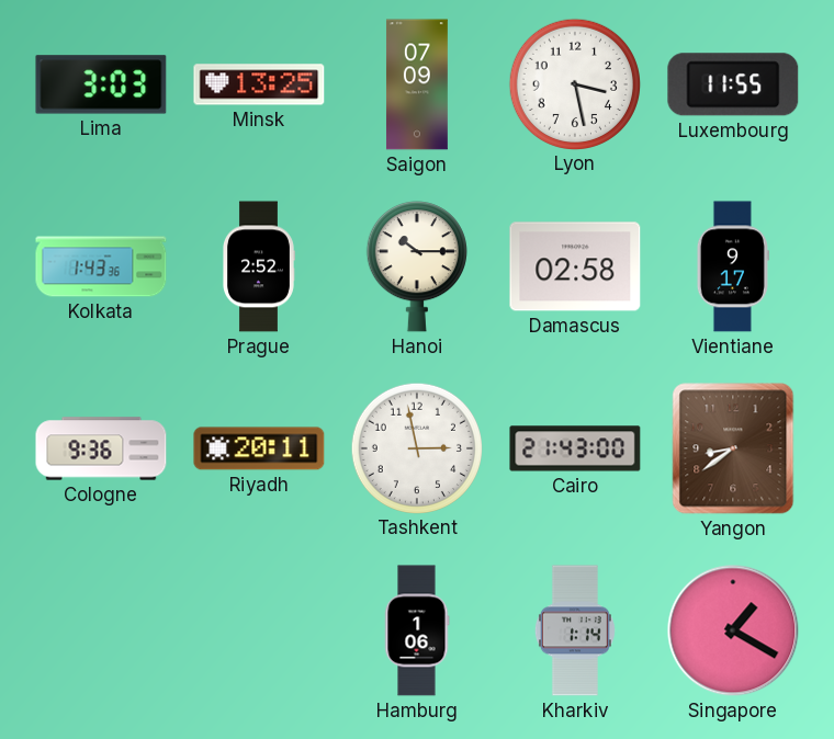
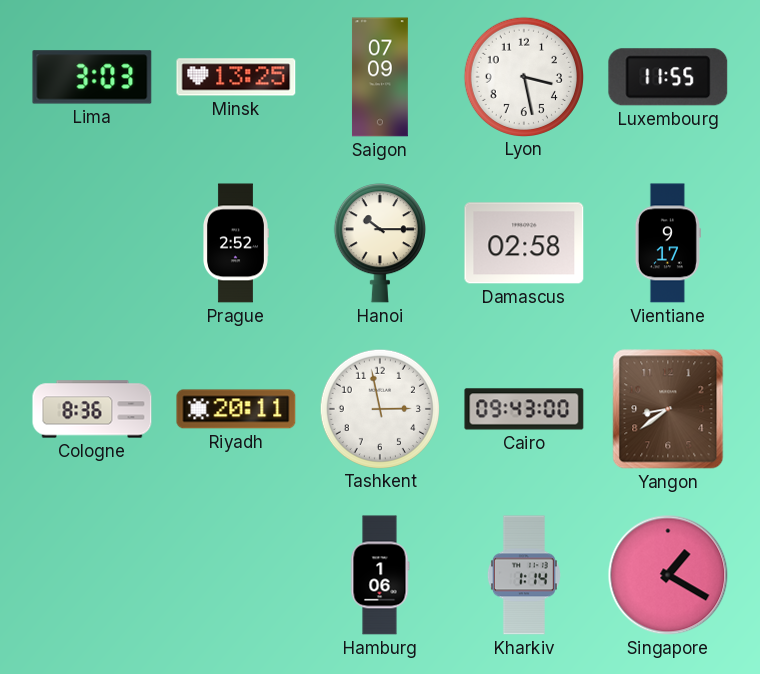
Kolkata: 1:43 -> none
Cologne: 9:36 -> 8:36
Cairo: 21:43 -> 09:43
